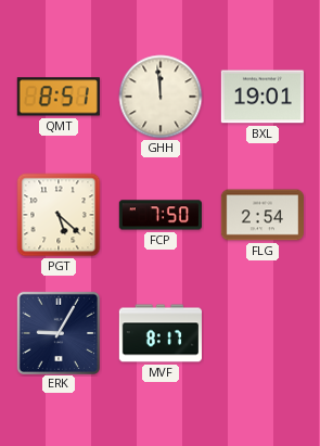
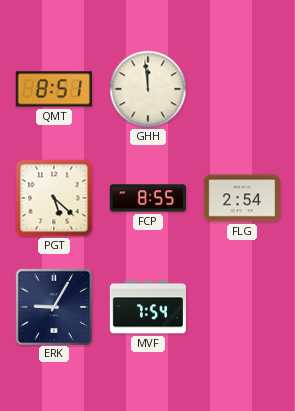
BXL: 19:01 -> none
FCP: 7:50 -> 8:55
MVF: 8:17 -> 7:54
